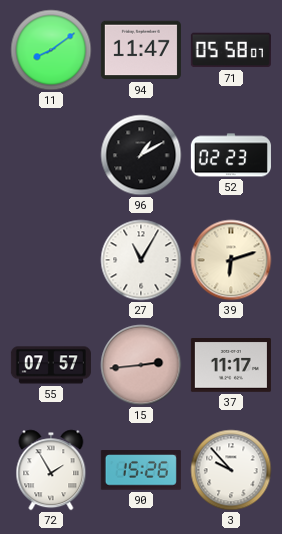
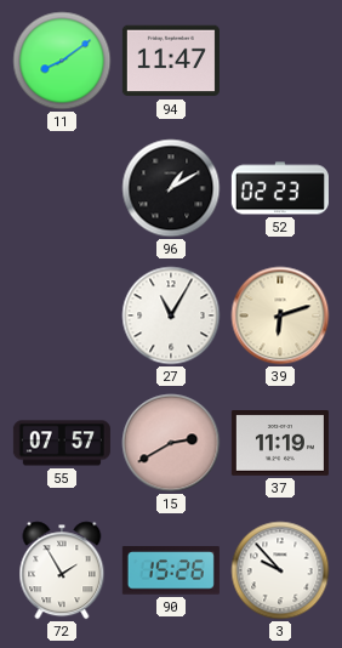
71: 05:58 -> none
15: 2:44 -> 2:40
37: 11:17 -> 11:19
